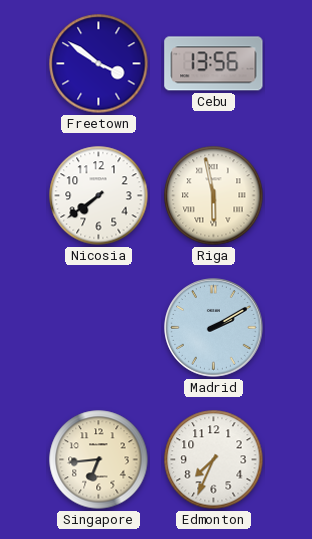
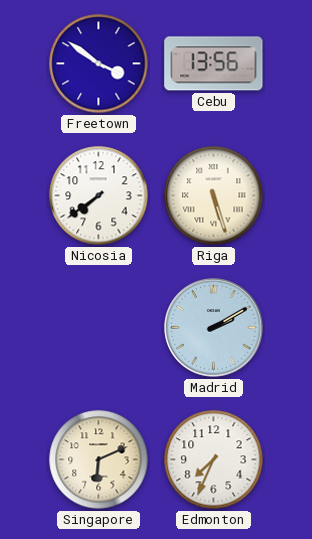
Riga: 5:58 -> 5:27
Singapore: 6:44 -> 6:11
